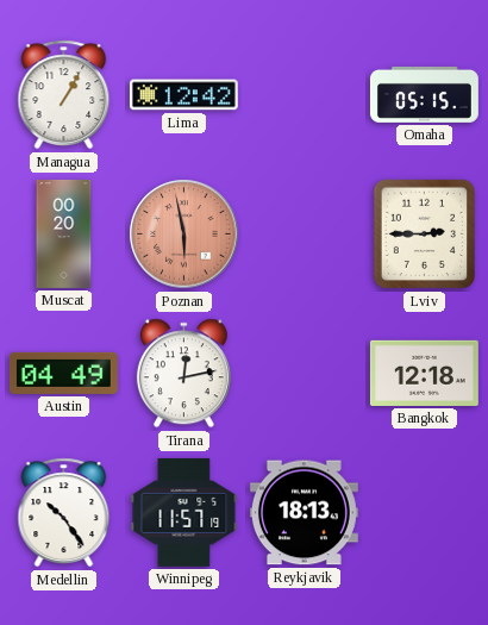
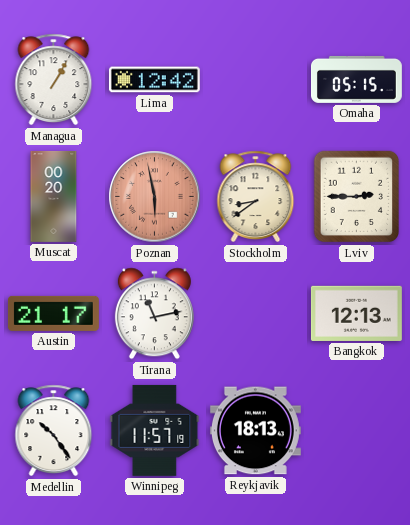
Stockholm: none -> 8:39
Austin: 04:49 -> 21:17
Tirana: 12:13 -> 11:13
Bangkok: 12:18 -> 12:13
